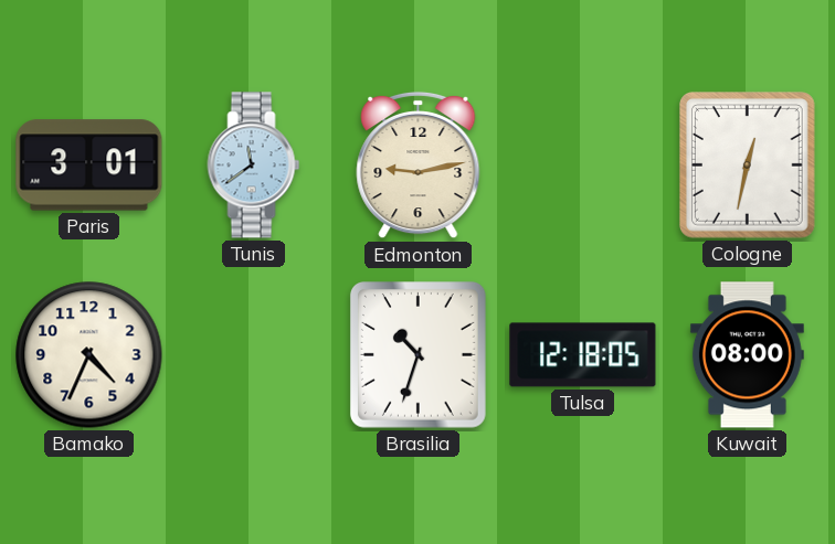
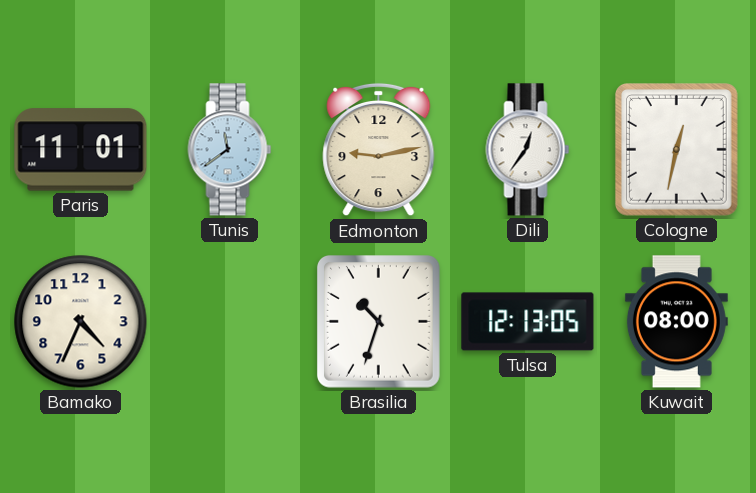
Paris: 3:01 -> 11:01
Dili: none -> 12:36
Tulsa: 12:18 -> 12:13
